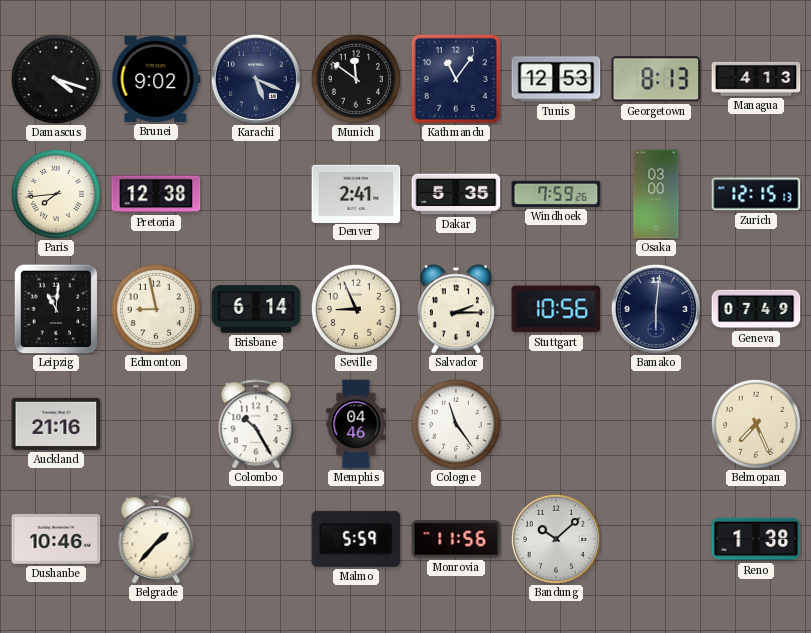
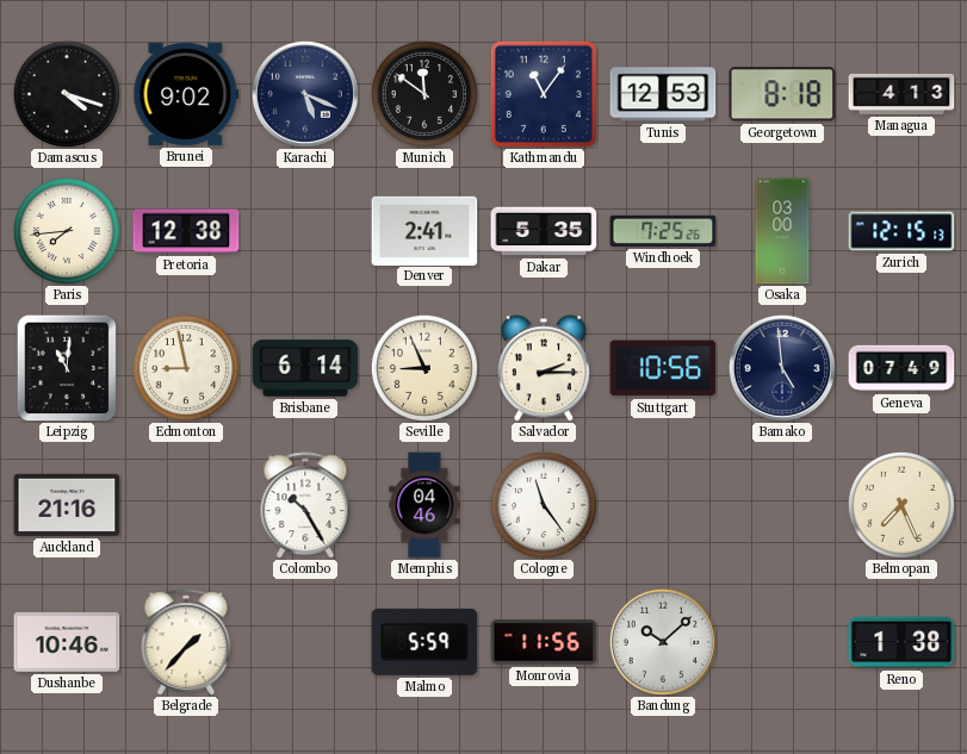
Georgetown: 8:13 -> 8:18
Windhoek: 7:59 -> 7:25
Bamako: 6:01 -> 4:59
